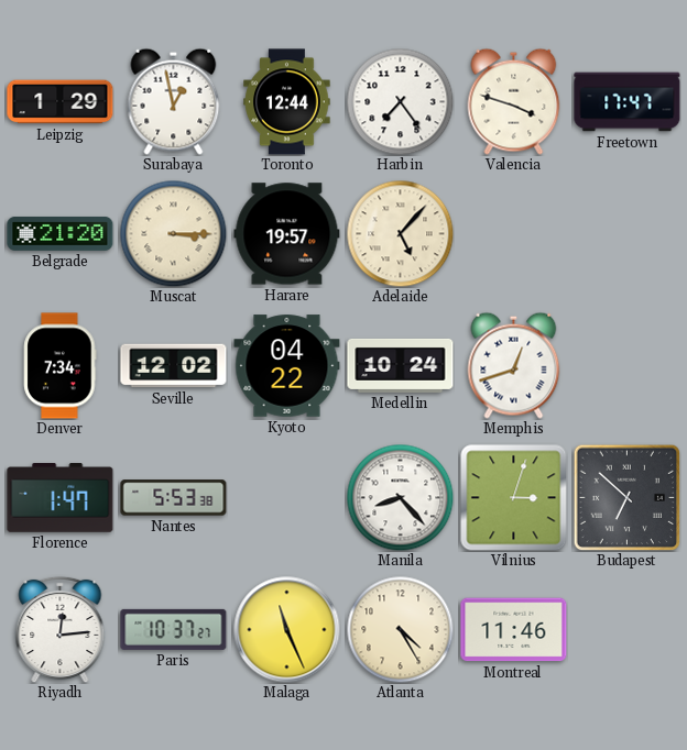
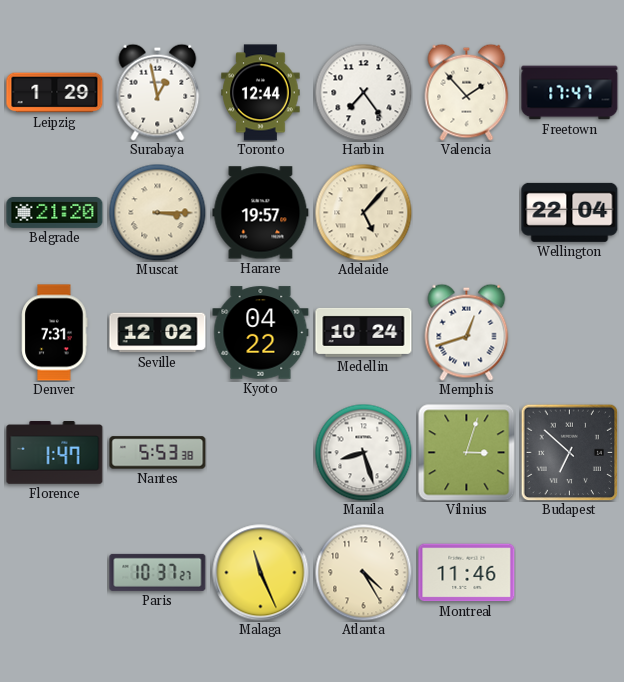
Valencia: 3:48 -> 1:53
Wellington: none -> 22:04
Denver: 7:34 -> 7:31
Manila: 8:23 -> 8:27
Riyadh: 12:14 -> none
